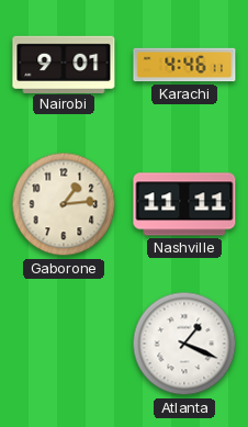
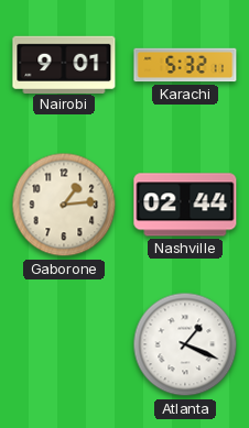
Karachi: 4:46 -> 5:32
Nashville: 11:11 -> 02:44
